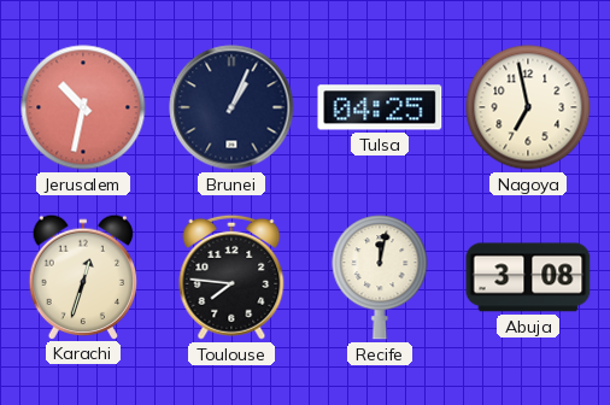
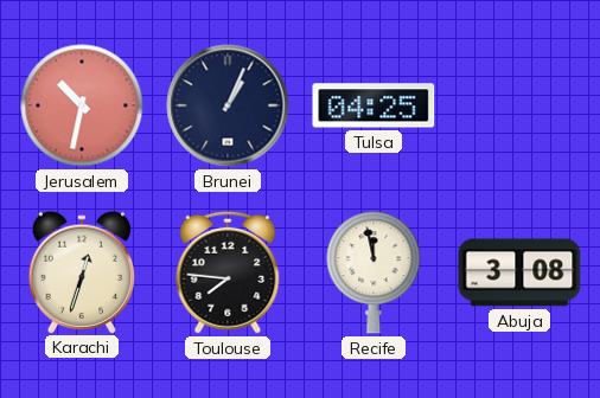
Nagoya: 6:58 -> none
Recife: 12:02 -> 11:58
